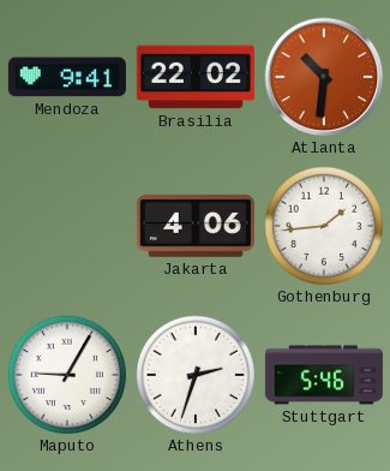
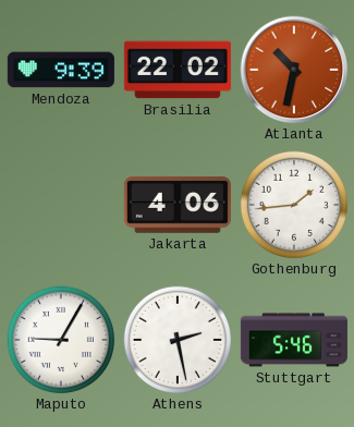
Mendoza: 9:41 -> 9:39
Atlanta: 10:31 -> 10:32
Athens: 2:33 -> 2:28
